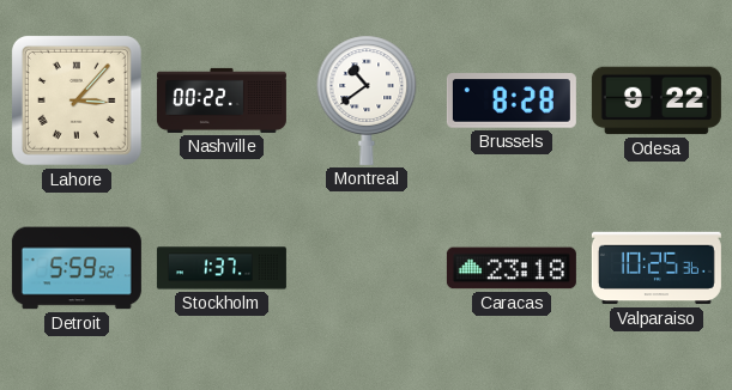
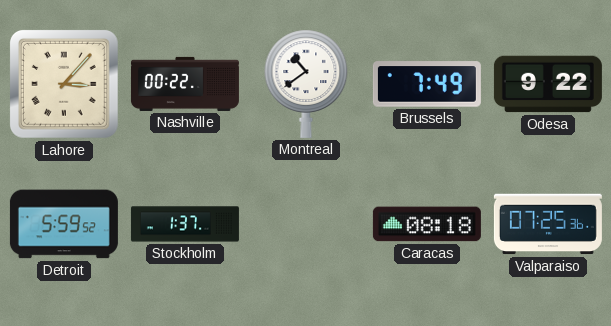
Brussels: 8:28 -> 7:49
Caracas: 23:18 -> 08:18
Valparaiso: 10:25 -> 07:25
